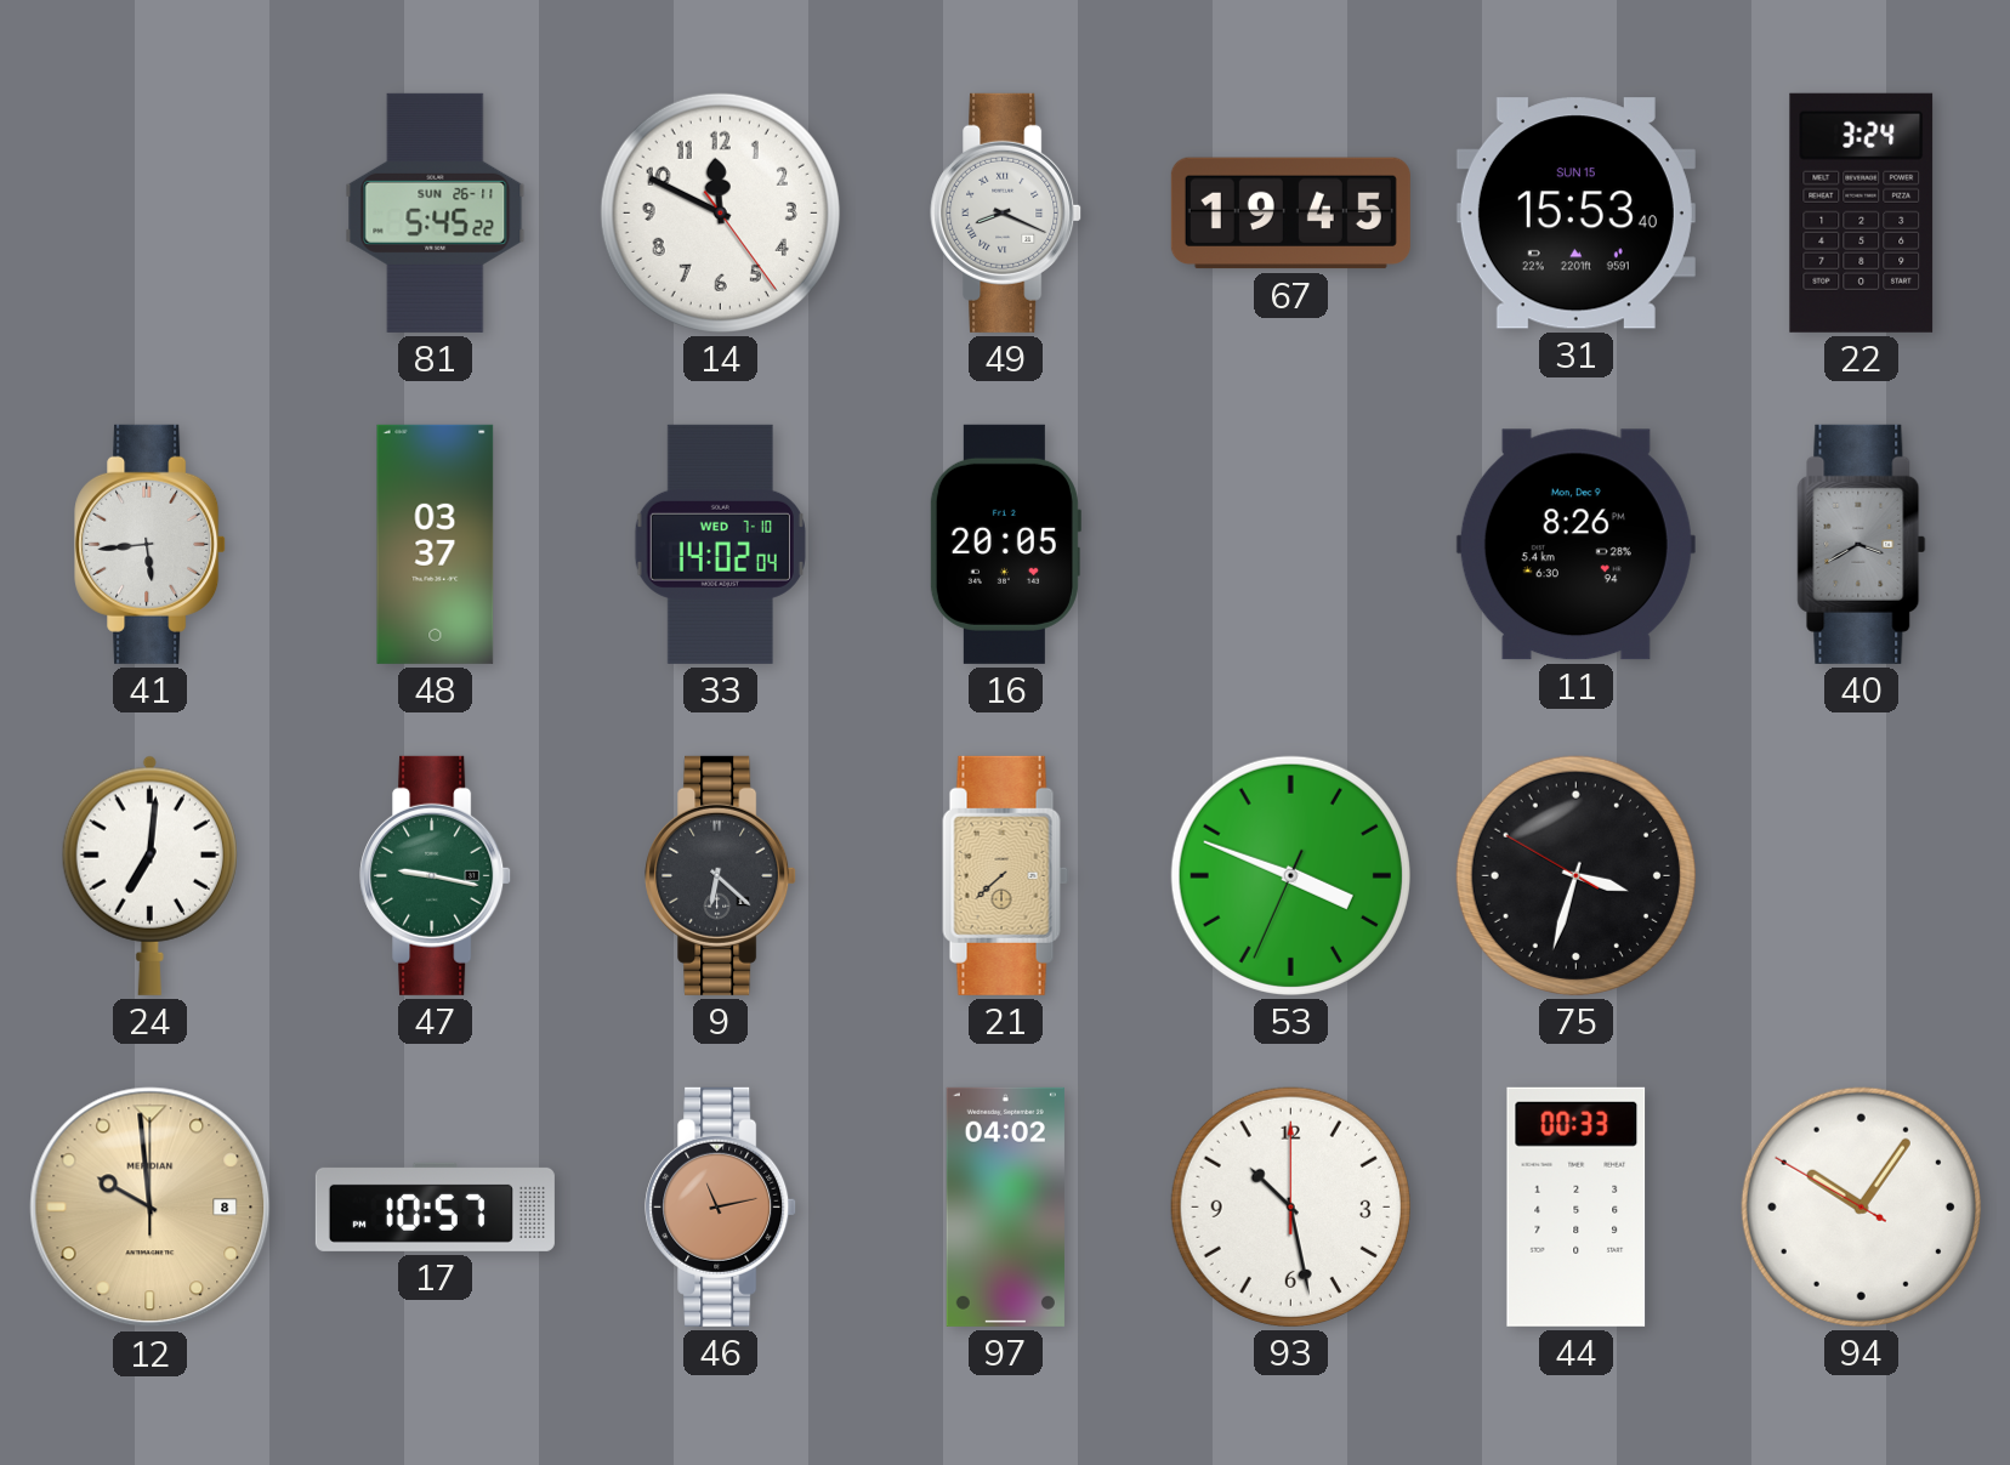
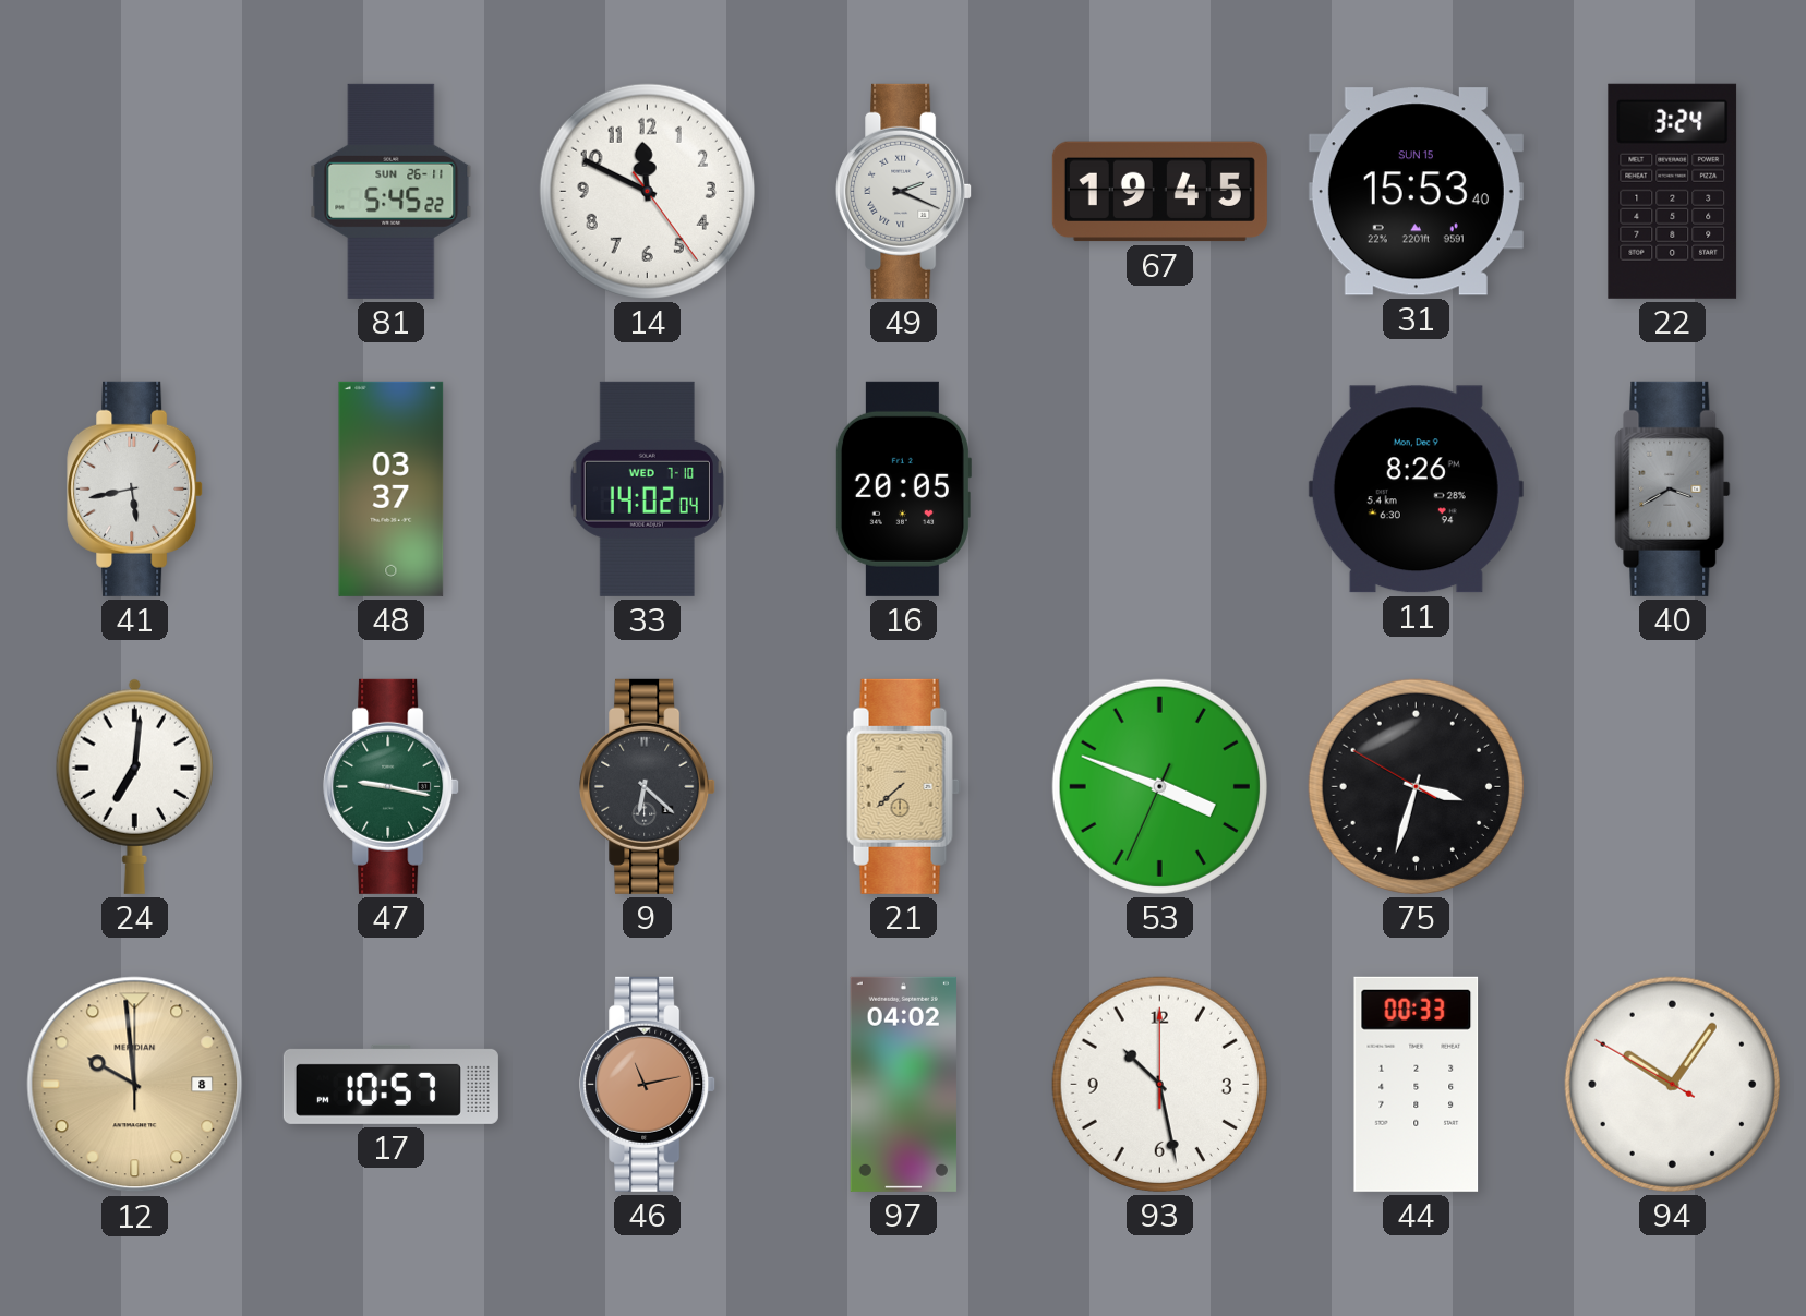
49: 8:19 -> 2:19
41: 5:44 -> 5:43
